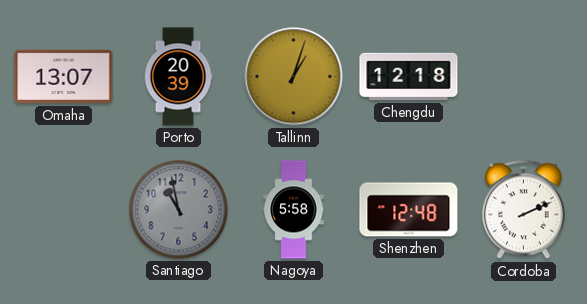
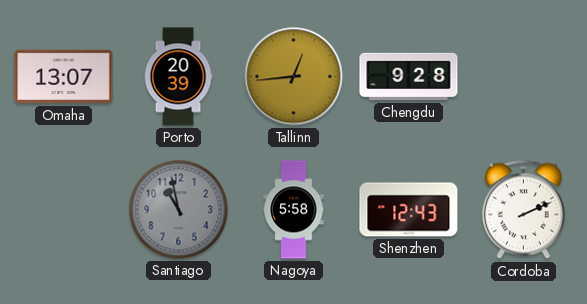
Tallinn: 1:03 -> 12:44
Chengdu: 12:18 -> 9:28
Shenzhen: 12:48 -> 12:43
